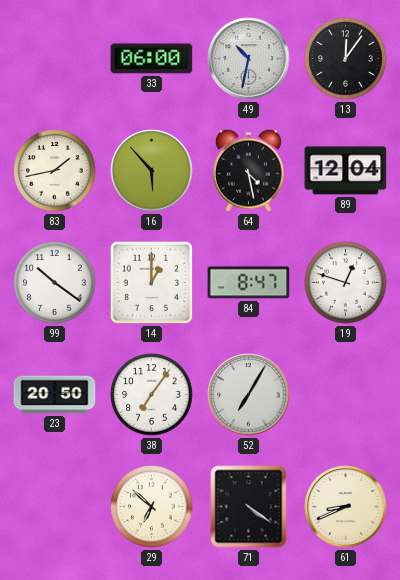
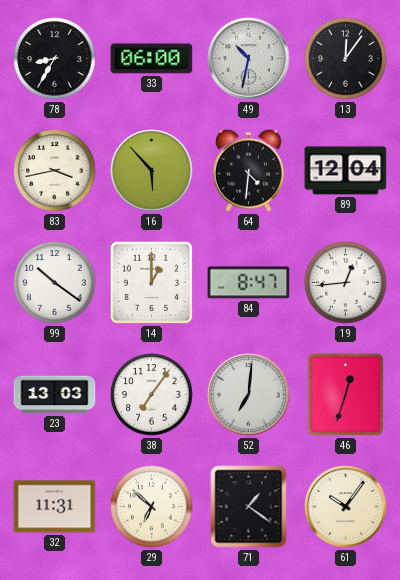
78: none -> 8:35
83: 1:43 -> 3:43
64: 4:28 -> 4:31
19: 12:48 -> 12:44
23: 20:50 -> 13:03
52: 7:05 -> 7:01
46: none -> 12:33
32: none -> 11:31
71: 4:21 -> 1:21
61: 8:41 -> 10:06
